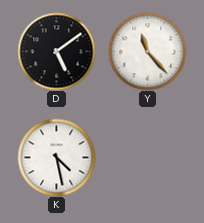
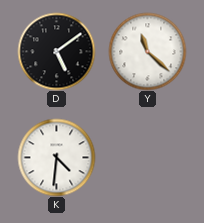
Y: 11:23 -> 11:22
K: 4:28 -> 4:31
